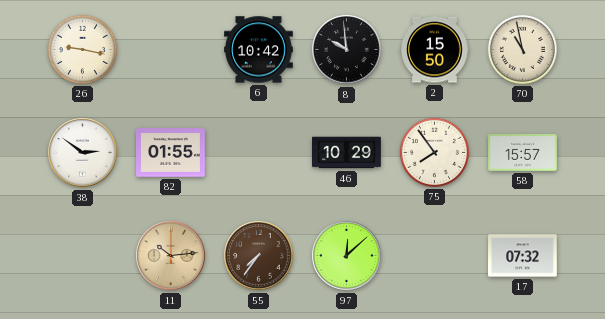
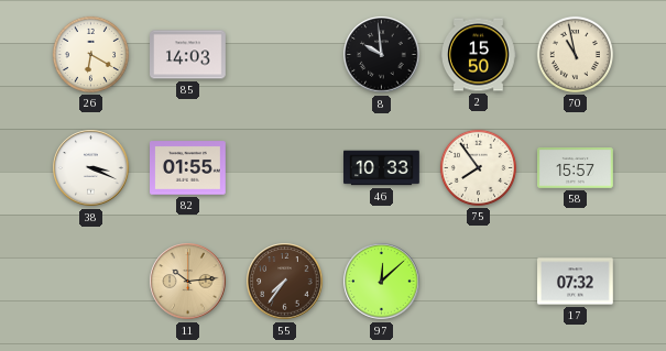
26: 9:17 -> 6:20
85: none -> 14:03
6: 10:42 -> none
38: 2:51 -> 3:19
46: 10:29 -> 10:33
